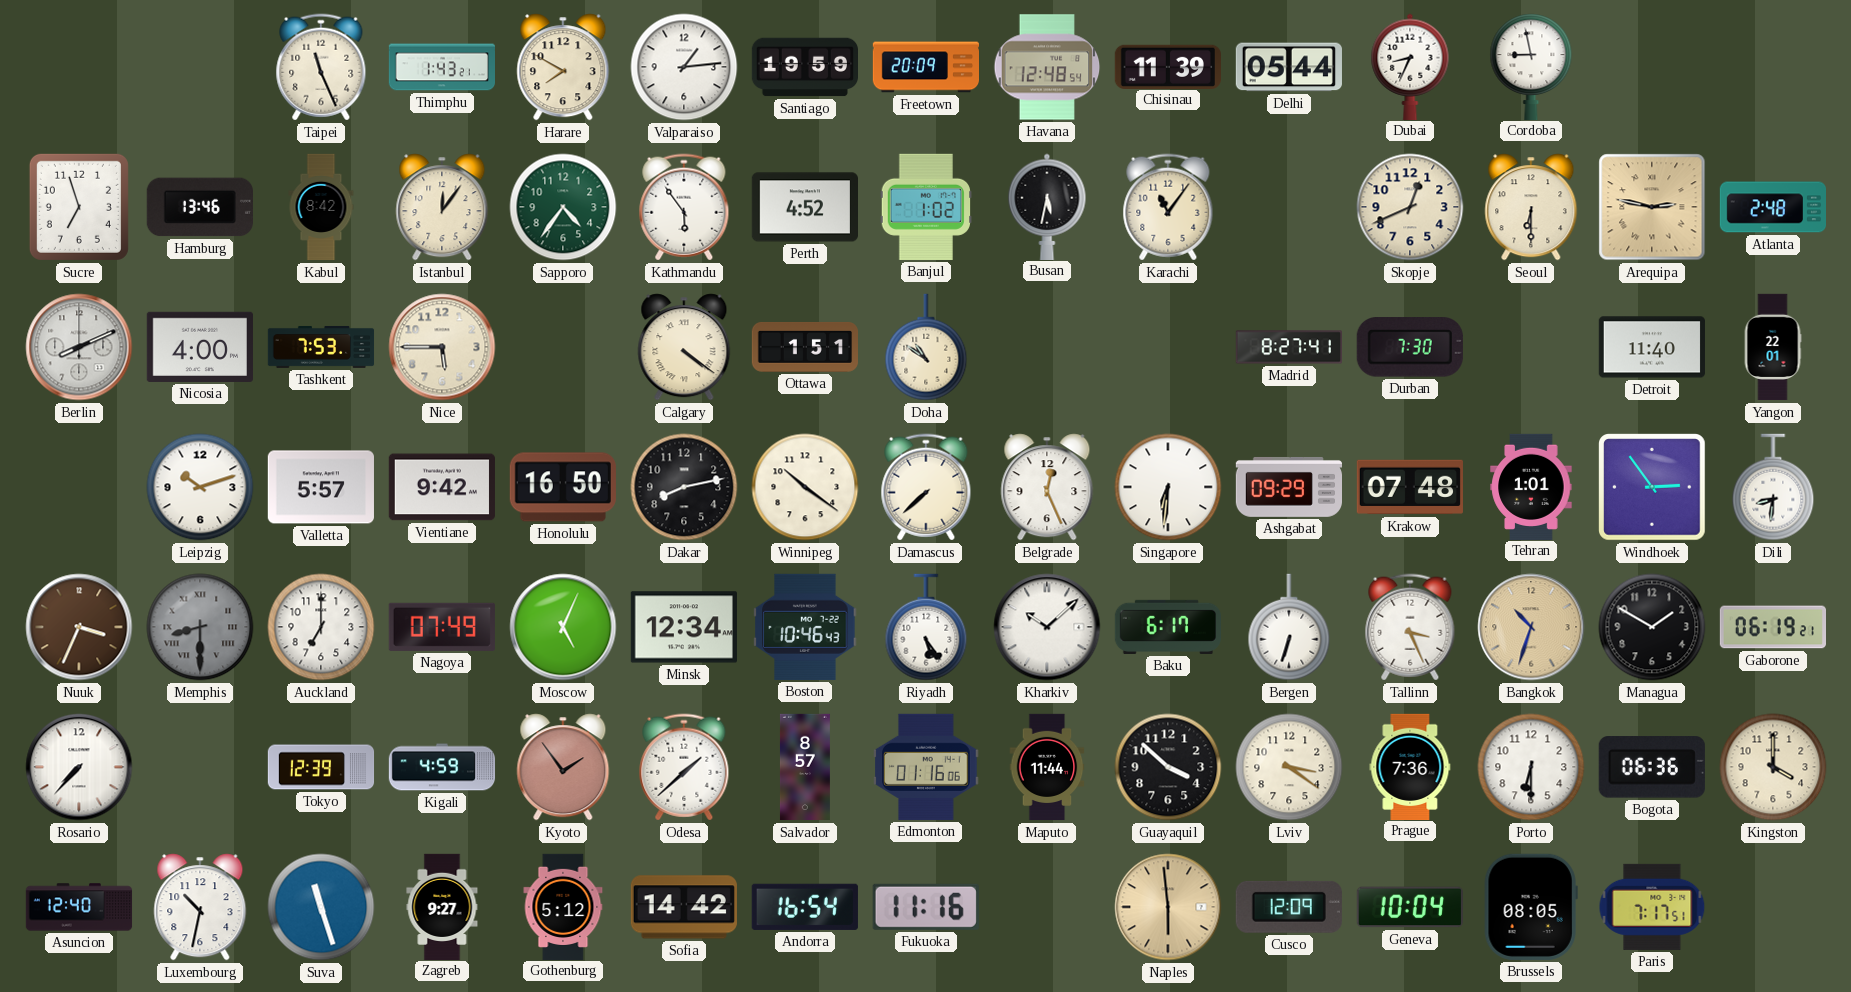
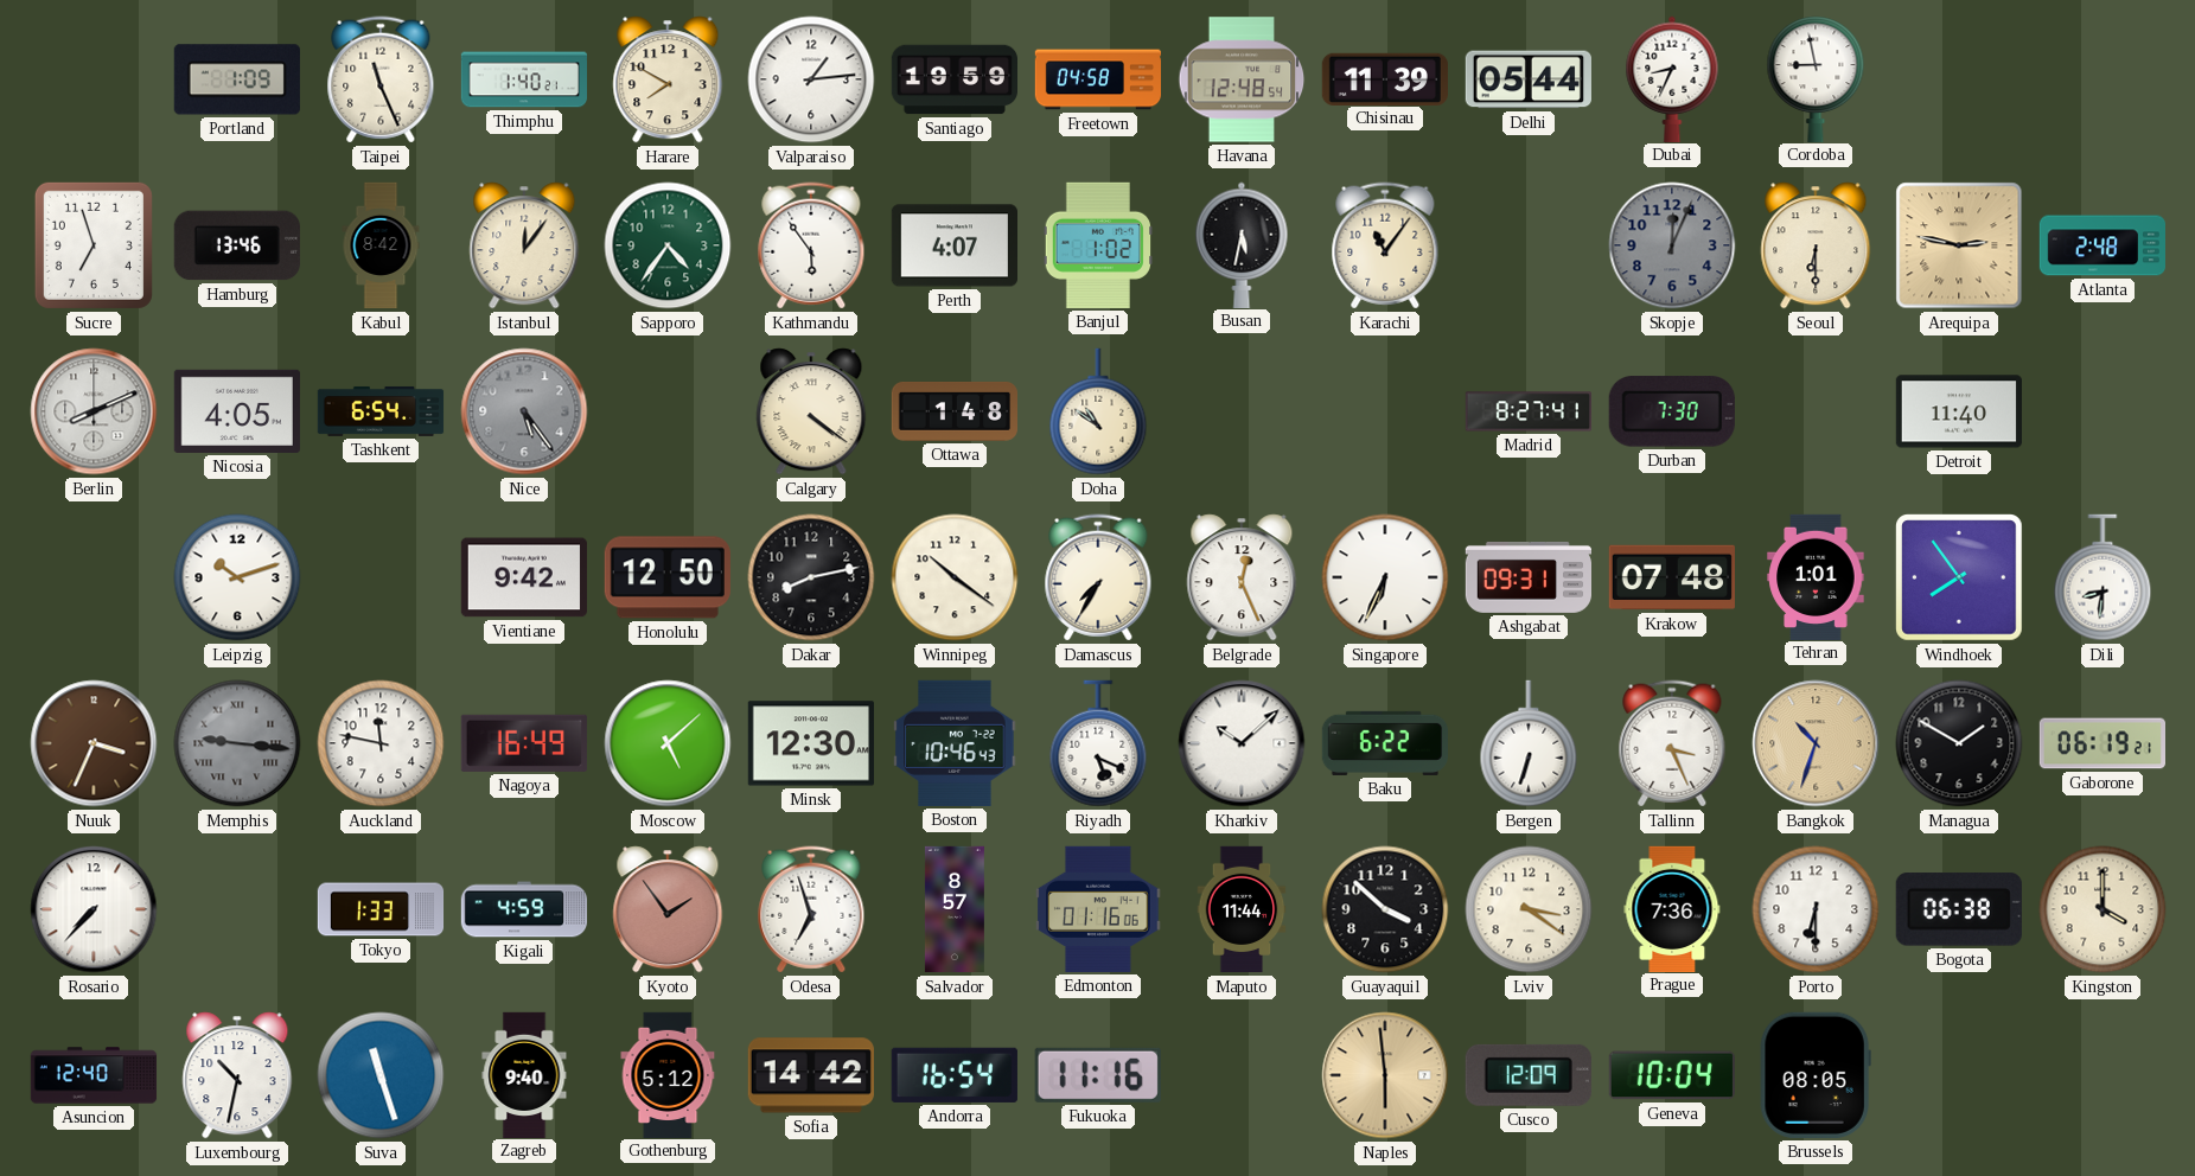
Portland: none -> 1:09
Thimphu: 1:43 -> 1:40
Freetown: 20:09 -> 04:58
Perth: 4:52 -> 4:07
Skopje: 12:41 -> 12:04
Skopje dial: cream -> grey
Nicosia: 4:00 -> 4:05
Tashkent: 7:53 -> 6:54
Nice: 5:45 -> 5:24
Nice dial: cream -> grey
Ottawa: 1:51 -> 1:48
Yangon: 22:01 -> none
Valletta: 5:57 -> none
Honolulu: 16:50 -> 12:50
Damascus: 7:38 -> 7:35
Singapore: 6:31 -> 6:34
Ashgabat: 09:29 -> 09:31
Windhoek: 2:54 -> 7:54
Memphis: 8:30 -> 9:16
Auckland: 7:00 -> 11:47
Nagoya: 07:49 -> 16:49
Moscow: 5:04 -> 5:08
Minsk: 12:34 -> 12:30
Riyadh: 5:24 -> 5:19
Baku: 6:17 -> 6:22
Tokyo: 12:39 -> 1:33
Odesa: 1:38 -> 6:57
Bogota: 06:36 -> 06:38
Zagreb: 9:27 -> 9:40
Paris: 7:17 -> none
